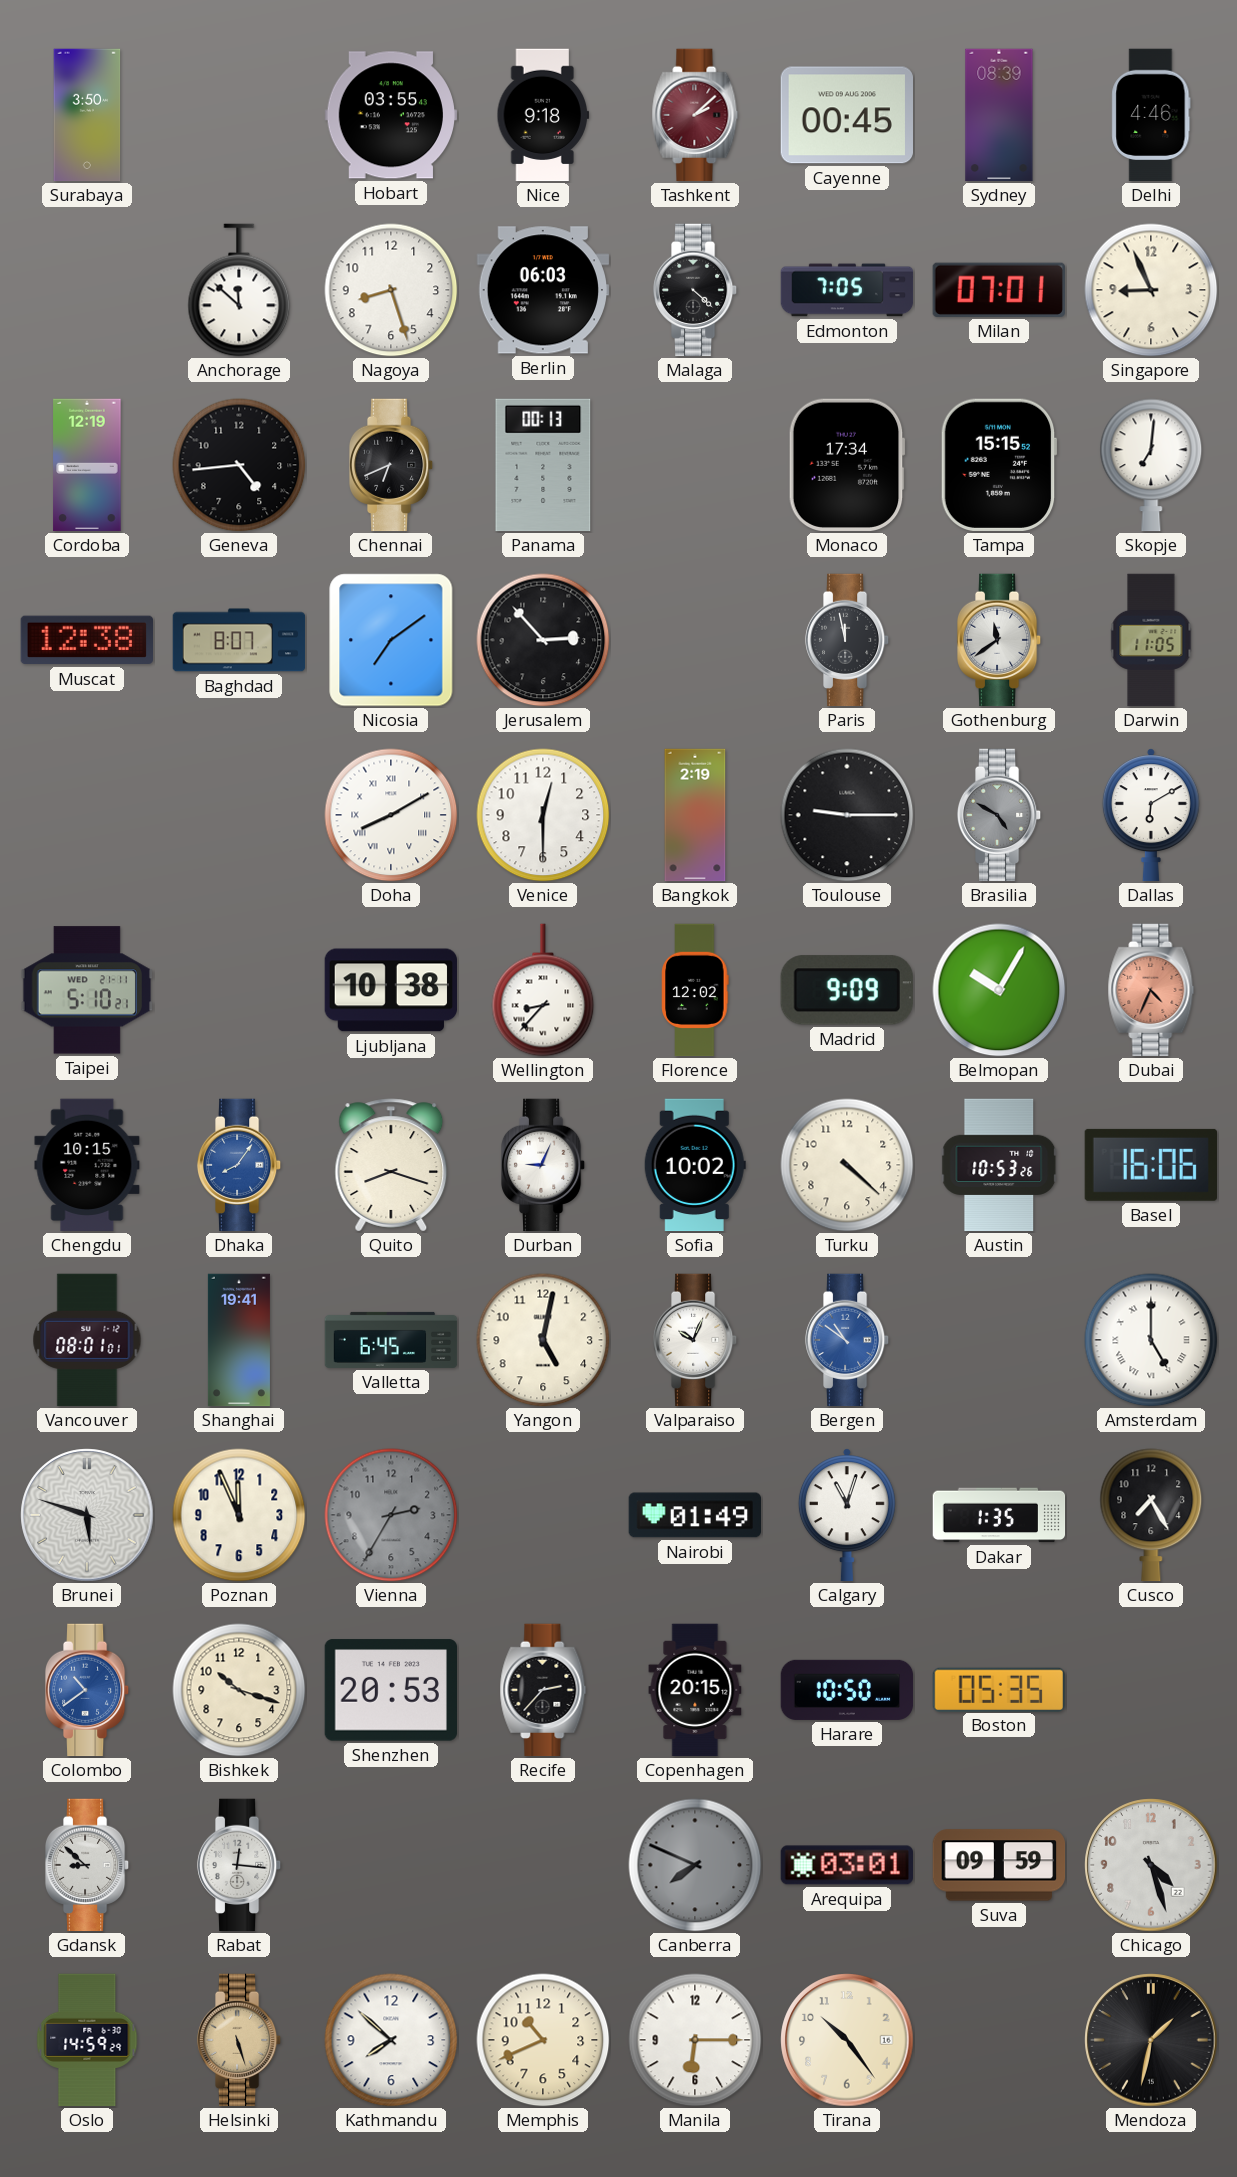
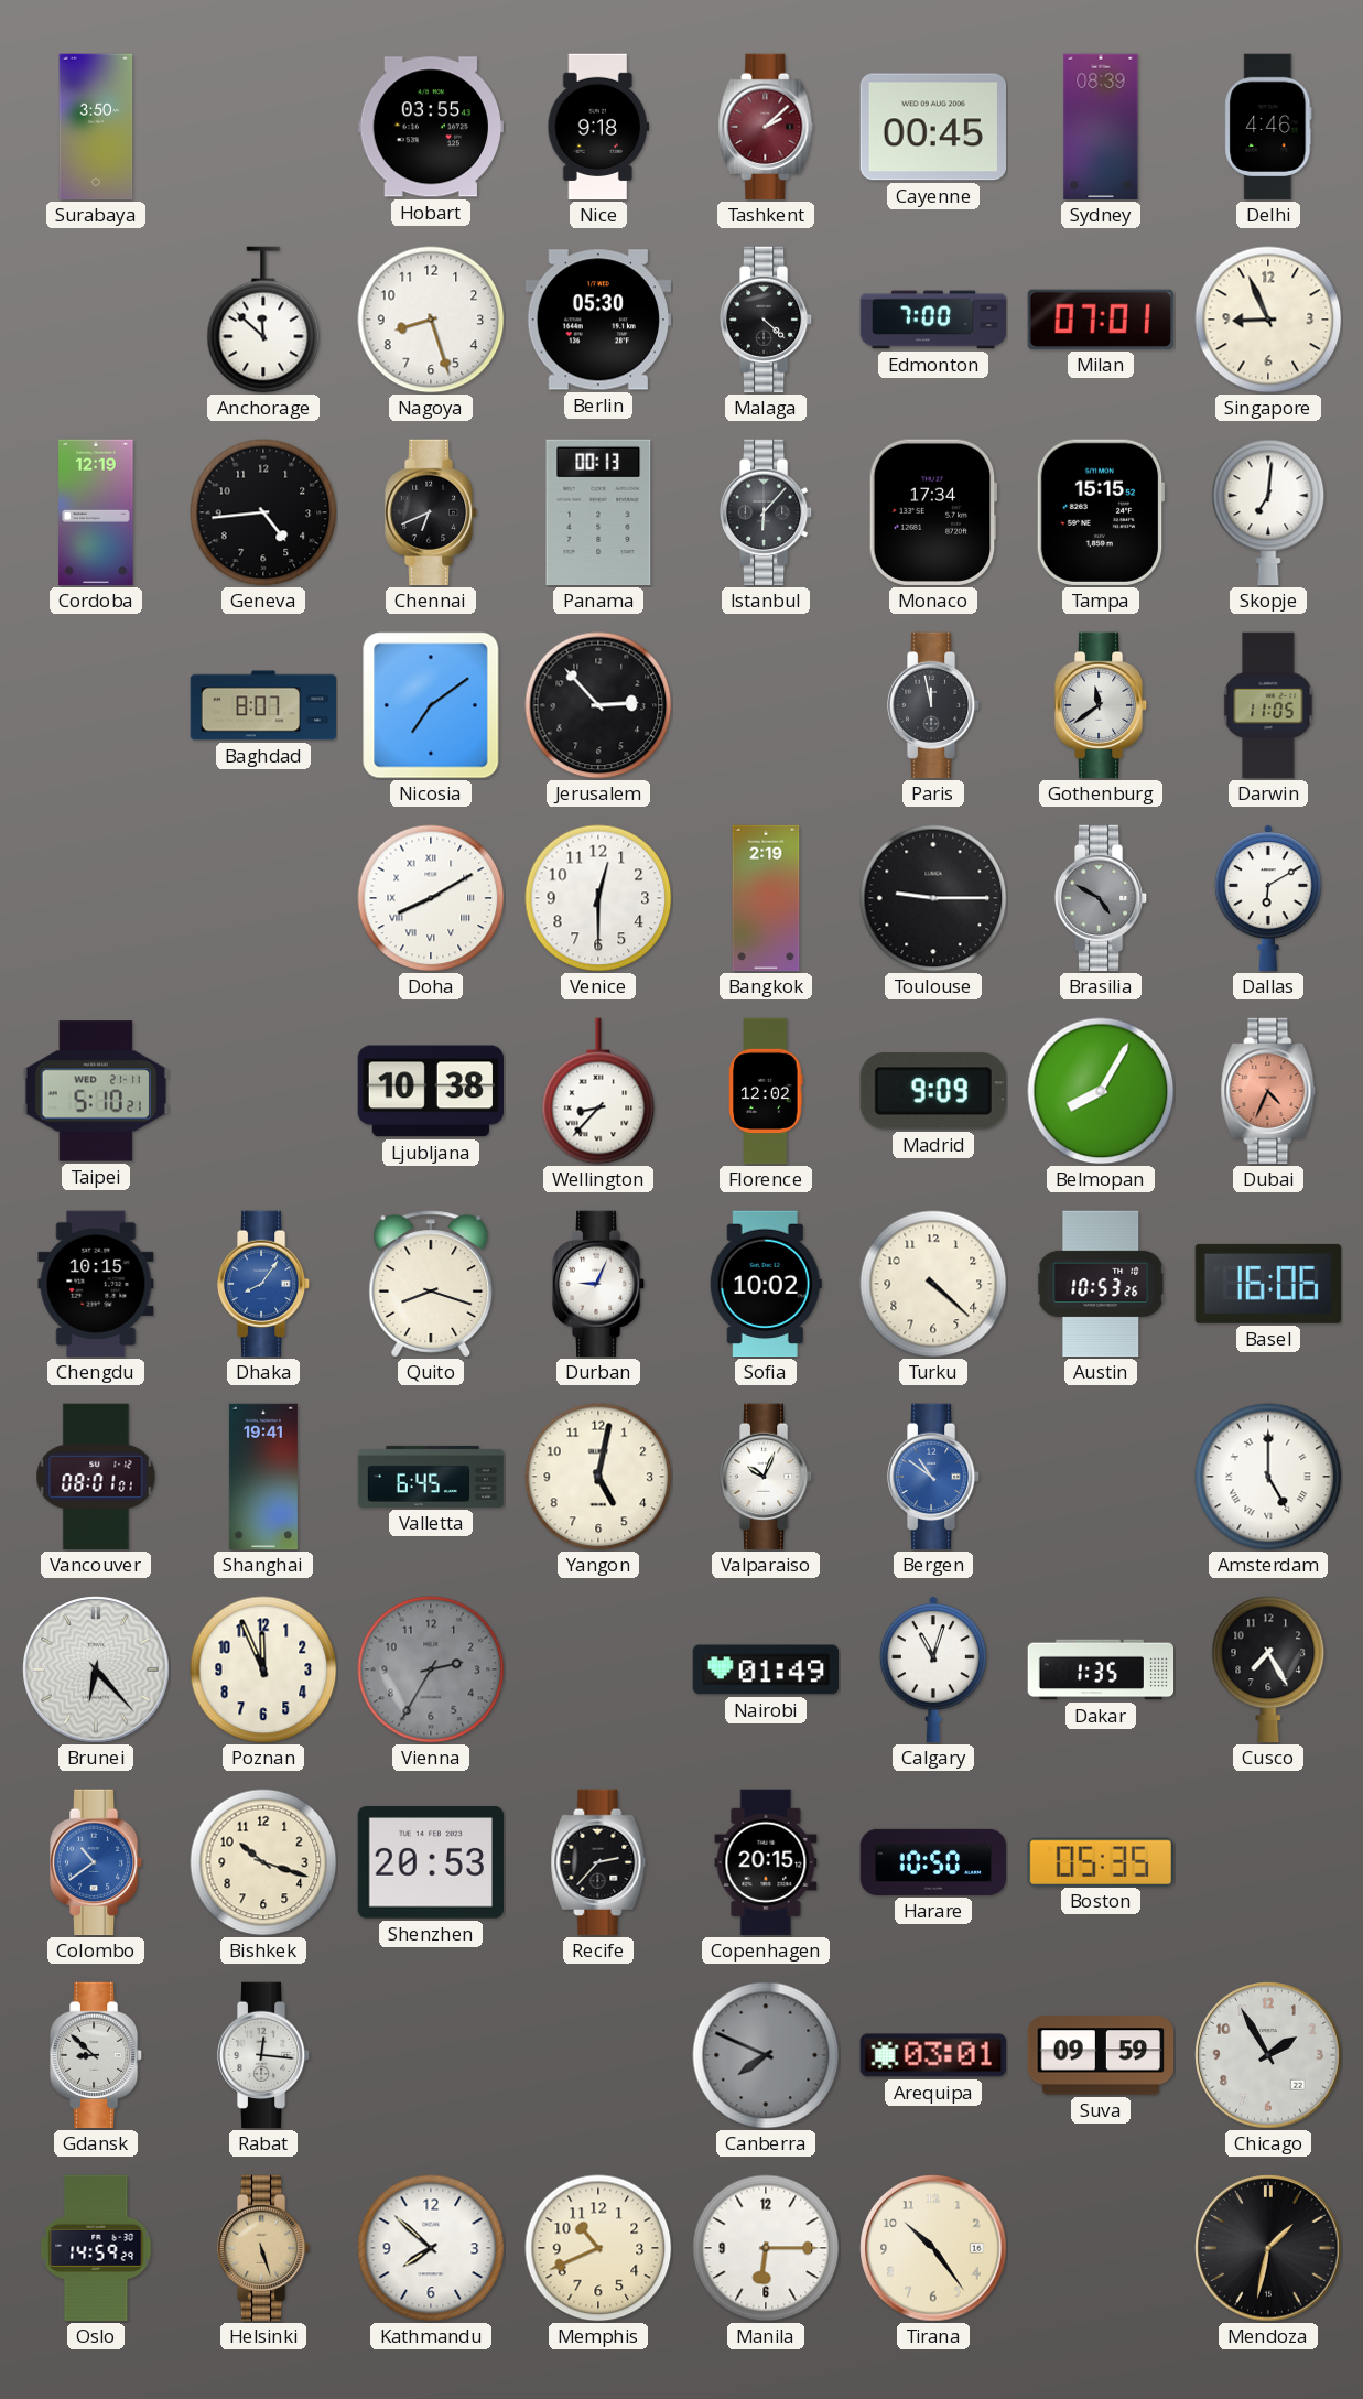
Berlin: 06:03 -> 05:30
Edmonton: 7:05 -> 7:00
Istanbul: none -> 6:07
Muscat: 12:38 -> none
Belmopan: 10:05 -> 8:05
Brunei: 5:48 -> 6:23
Chicago: 4:27 -> 1:55
